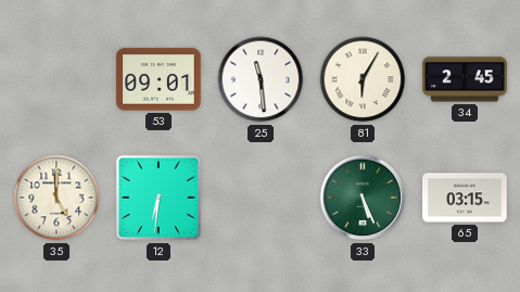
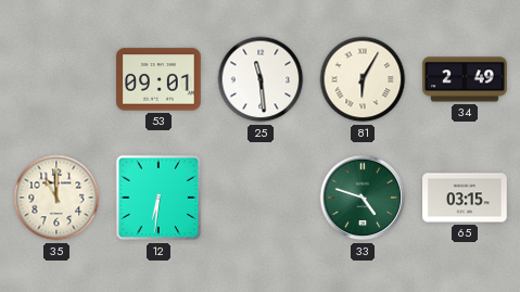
34: 2:45 -> 2:49
35: 5:00 -> 11:00
33: 5:26 -> 4:48
